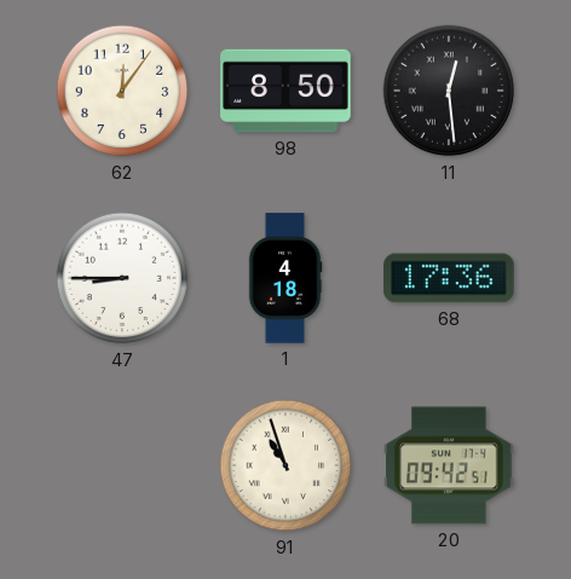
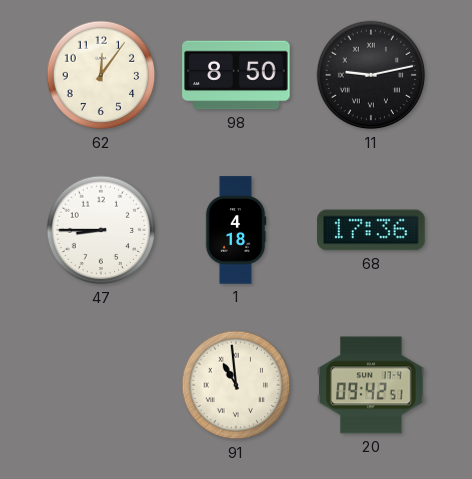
11: 12:29 -> 9:13
91: 10:57 -> 10:59
